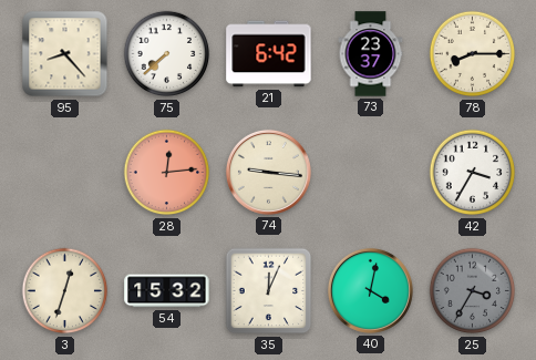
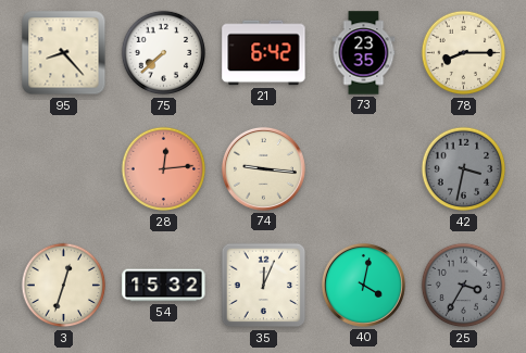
73: 23:37 -> 23:35
42: 3:35 -> 3:32
42 dial: white -> grey
